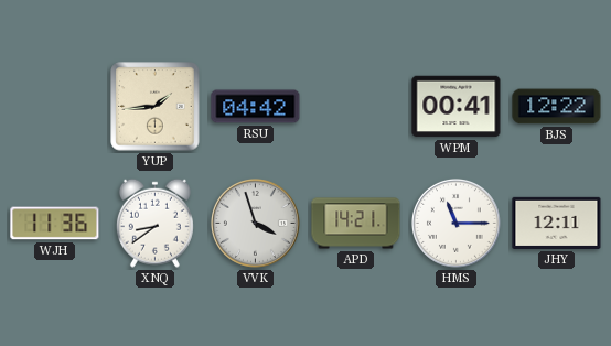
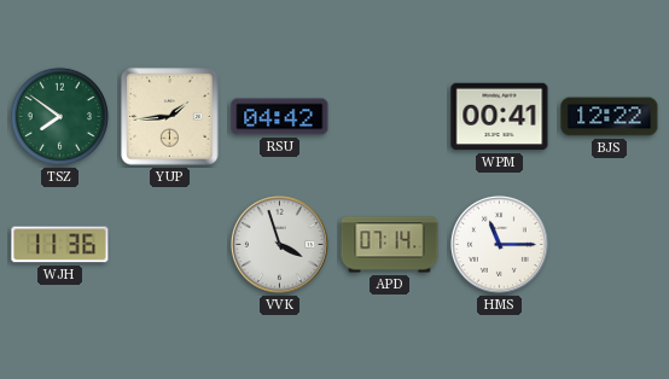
TSZ: none -> 7:51
XNQ: 8:39 -> none
APD: 14:21 -> 07:14
JHY: 12:11 -> none
